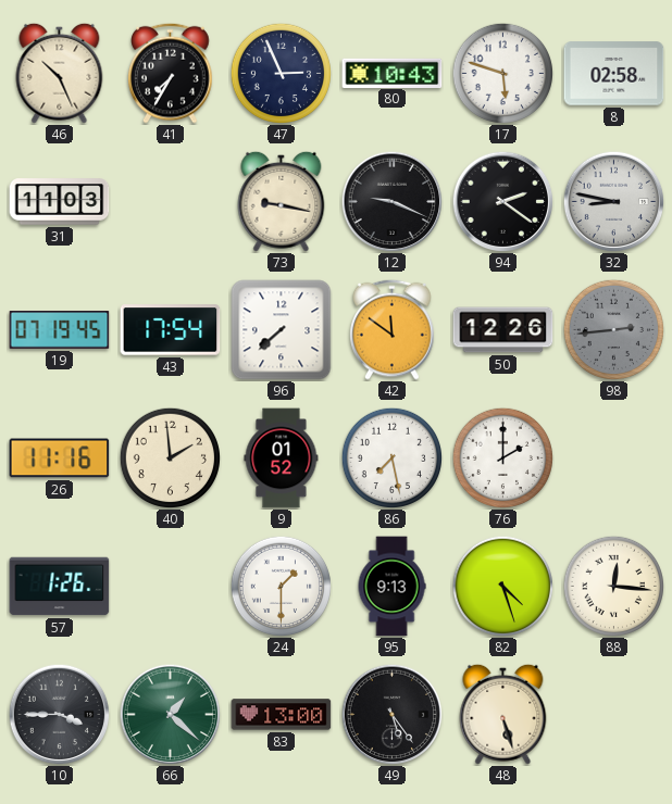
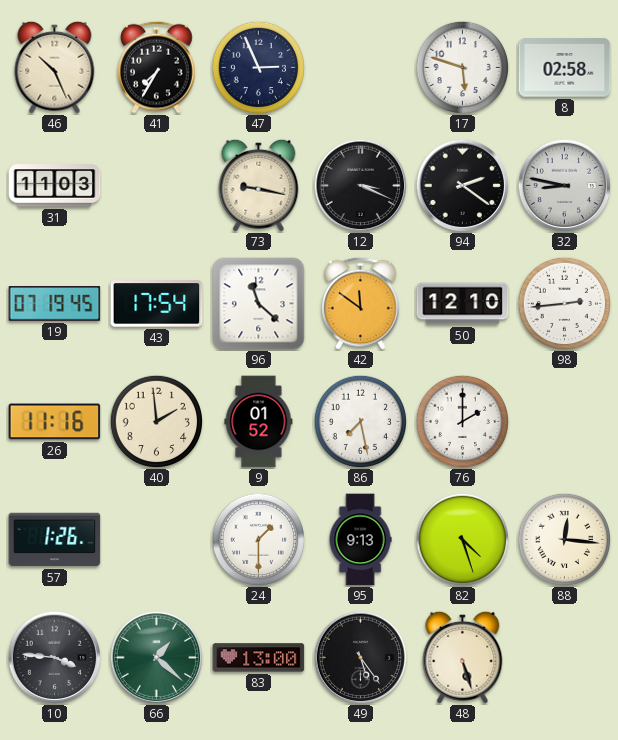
80: 10:43 -> none
12: 9:19 -> 3:19
96: 7:38 -> 11:22
50: 12:26 -> 12:10
98 dial: grey -> white
10: 3:45 -> 3:46
